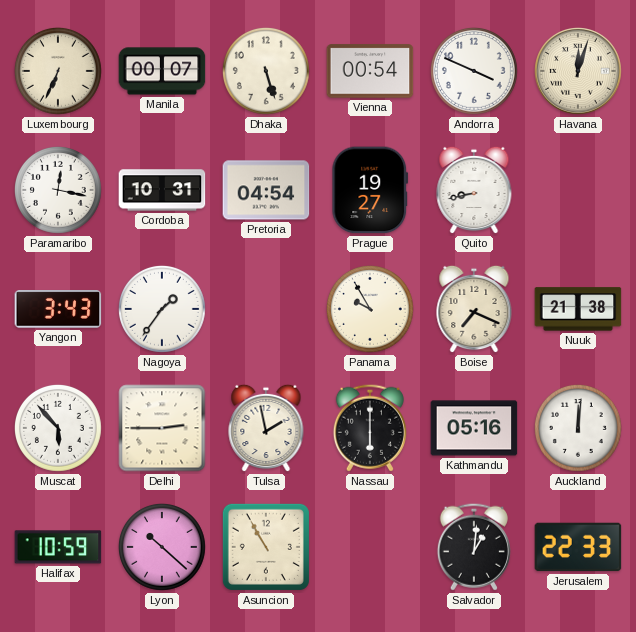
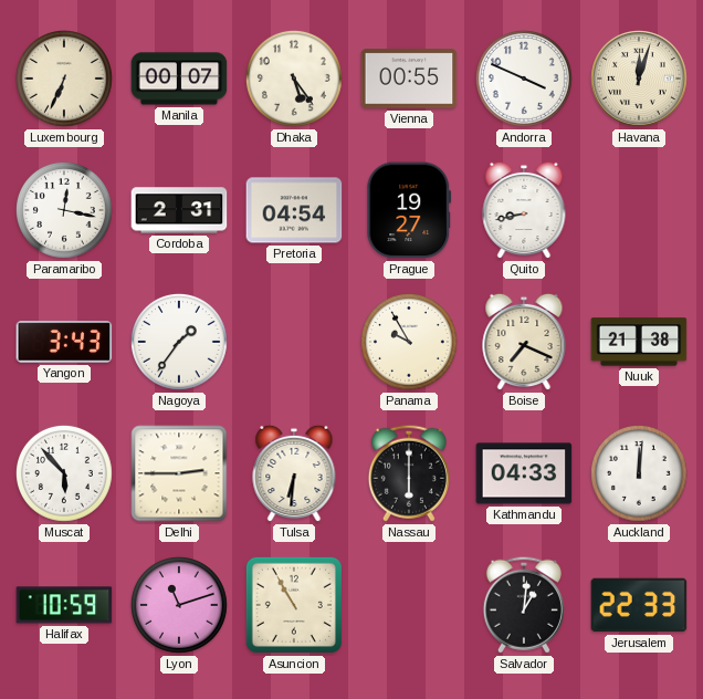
Dhaka: 5:27 -> 5:24
Vienna: 00:54 -> 00:55
Cordoba: 10:31 -> 2:31
Tulsa: 1:58 -> 6:31
Kathmandu: 05:16 -> 04:33
Lyon: 10:22 -> 11:12
